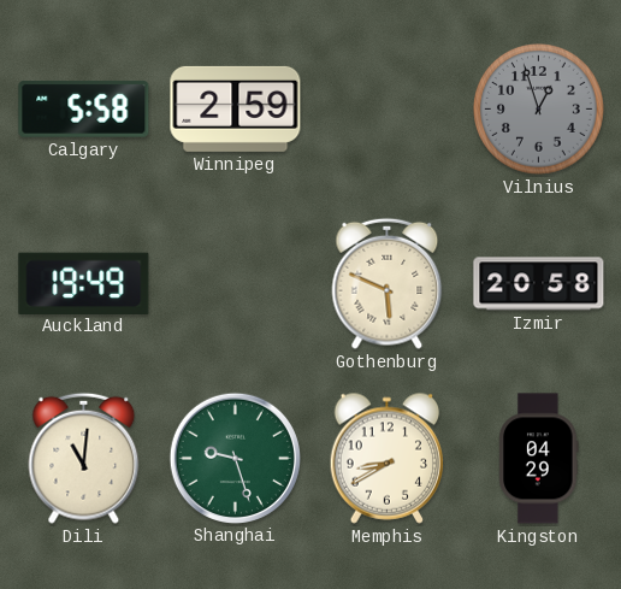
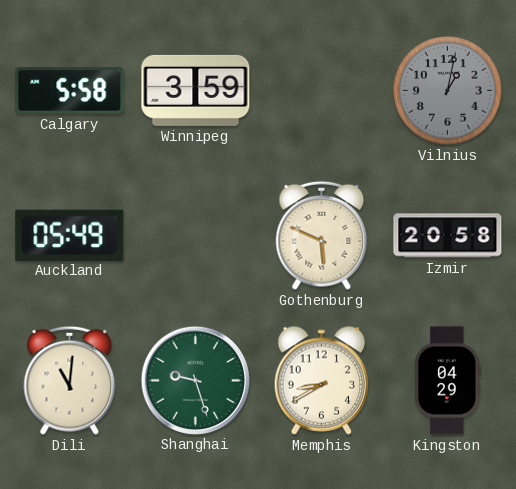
Winnipeg: 2:59 -> 3:59
Vilnius: 12:57 -> 1:02
Auckland: 19:49 -> 05:49
